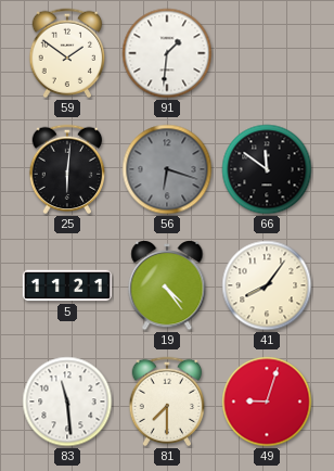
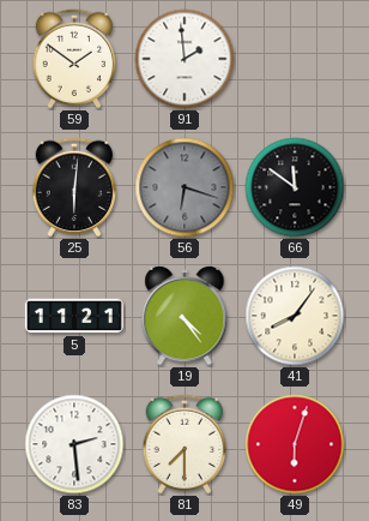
91: 1:31 -> 1:59
83: 11:29 -> 2:29
49: 9:03 -> 6:03
